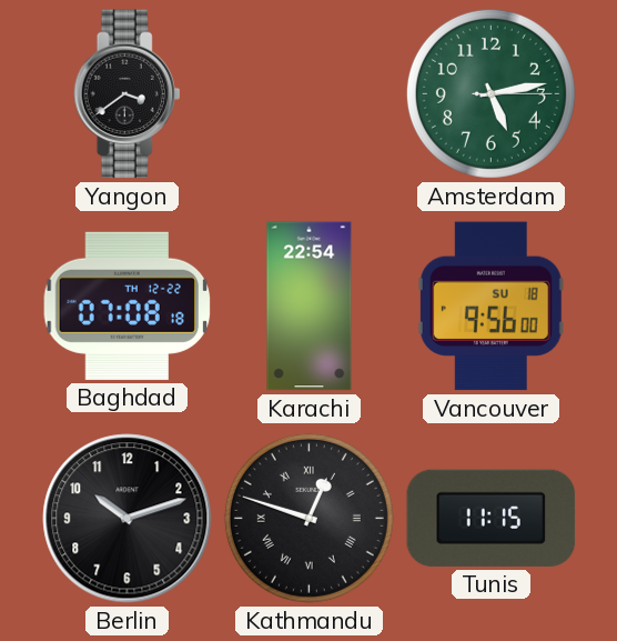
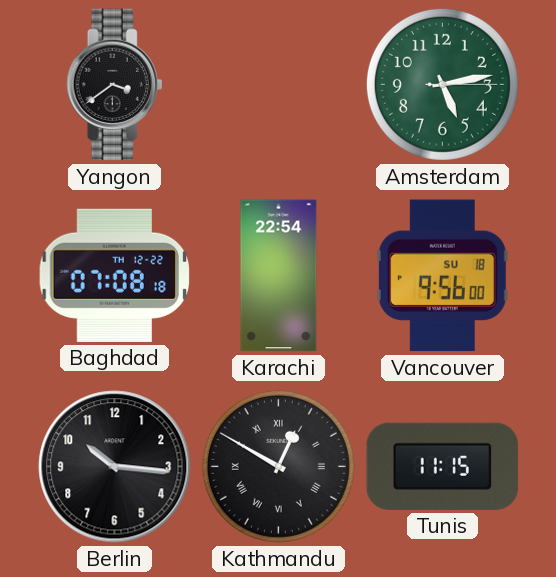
Berlin: 10:12 -> 10:16
Kathmandu: 12:48 -> 12:50
